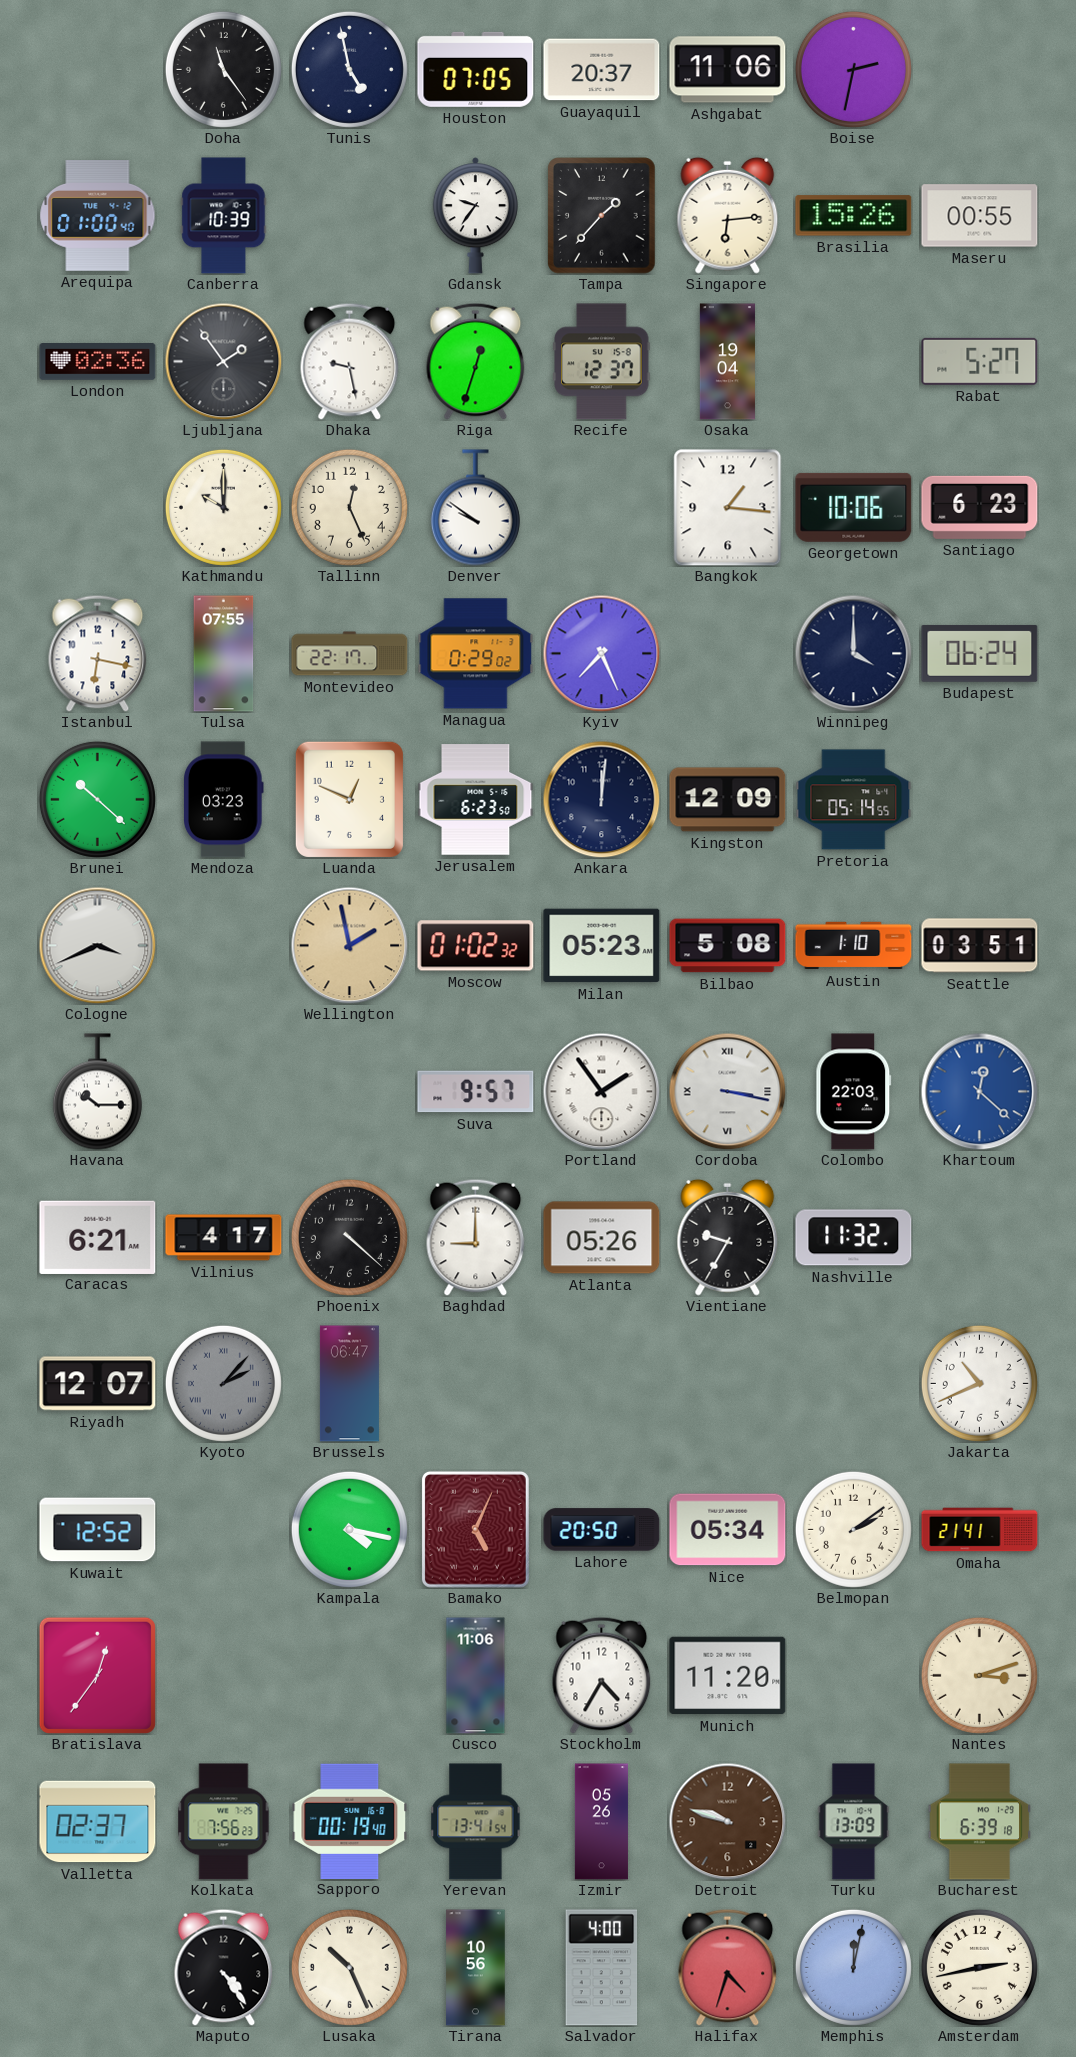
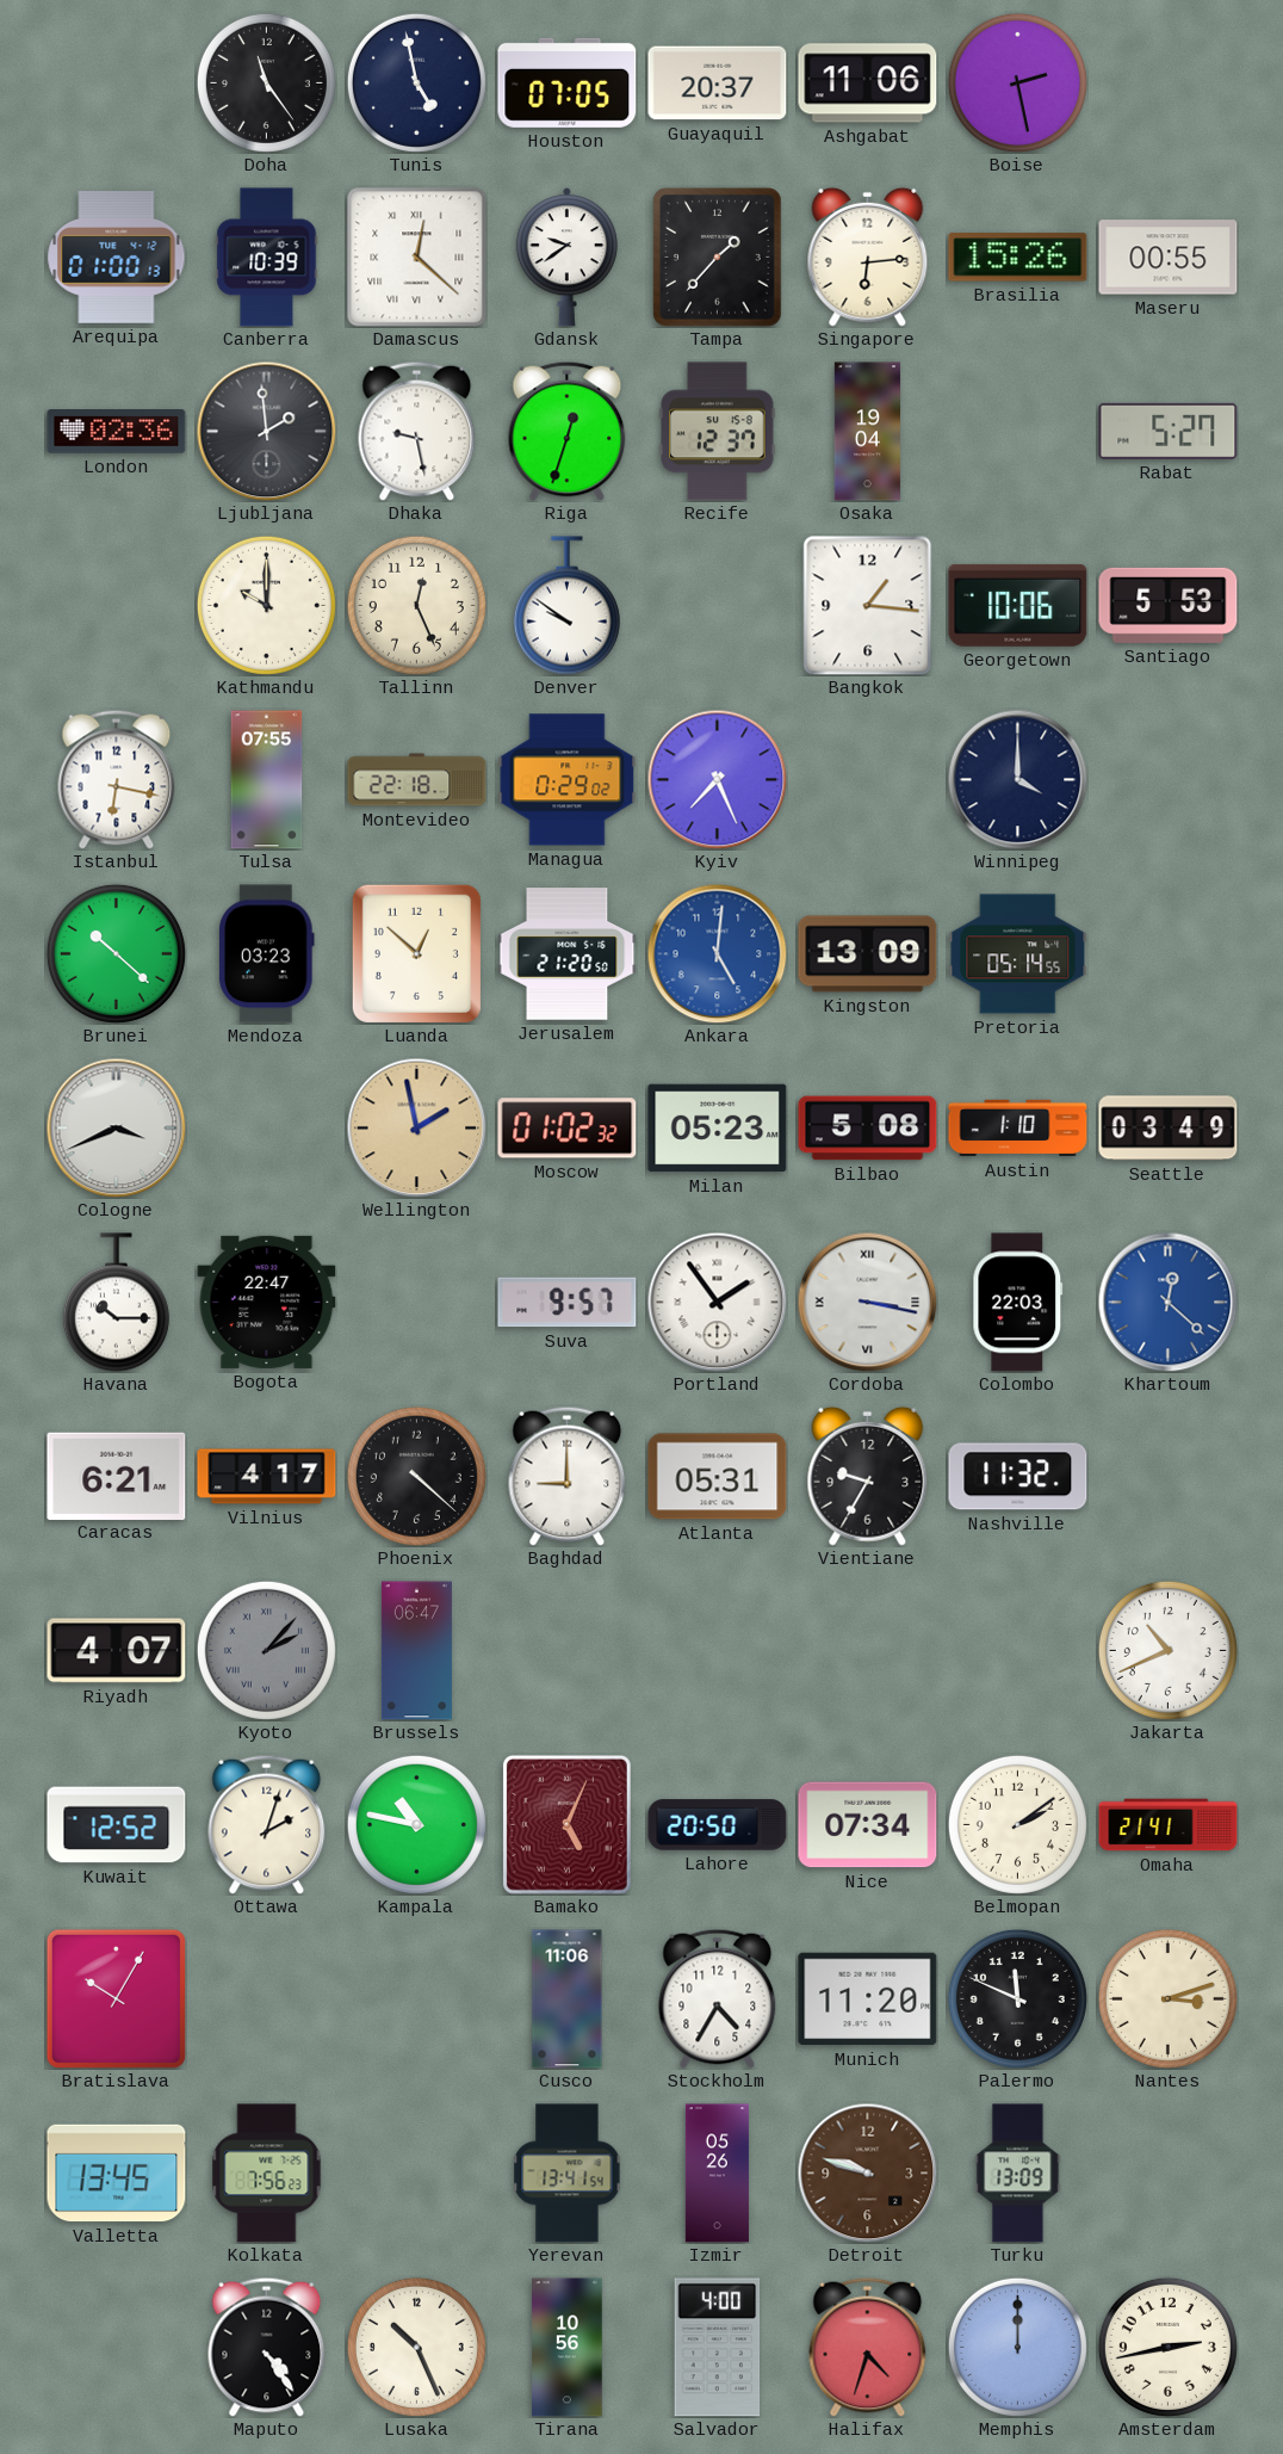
Boise: 2:32 -> 2:28
Arequipa: 01:00:40 -> 01:00:13
Damascus: none -> 12:22
Gdansk: 9:36 -> 9:39
Ljubljana: 1:54 -> 1:59
Santiago: 6:23 -> 5:53
Montevideo: 22:17 -> 22:18
Budapest: 06:24 -> none
Luanda: 12:49 -> 12:52
Jerusalem: 6:23 -> 21:20
Ankara: 12:01 -> 5:01
Ankara dial: navy -> blue
Kingston: 12:09 -> 13:09
Seattle: 03:51 -> 03:49
Bogota: none -> 22:47
Atlanta: 05:26 -> 05:31
Riyadh: 12:07 -> 4:07
Ottawa: none -> 2:03
Kampala: 4:17 -> 10:47
Nice: 05:34 -> 07:34
Bratislava: 12:36 -> 10:05
Palermo: none -> 11:49
Valletta: 02:37 -> 13:45
Sapporo: 00:19 -> none
Bucharest: 6:39 -> none
Memphis: 12:02 -> 12:00
